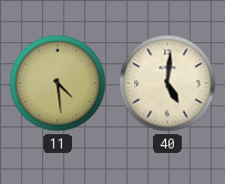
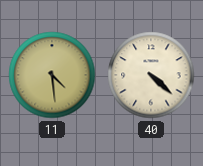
40: 5:01 -> 4:22
